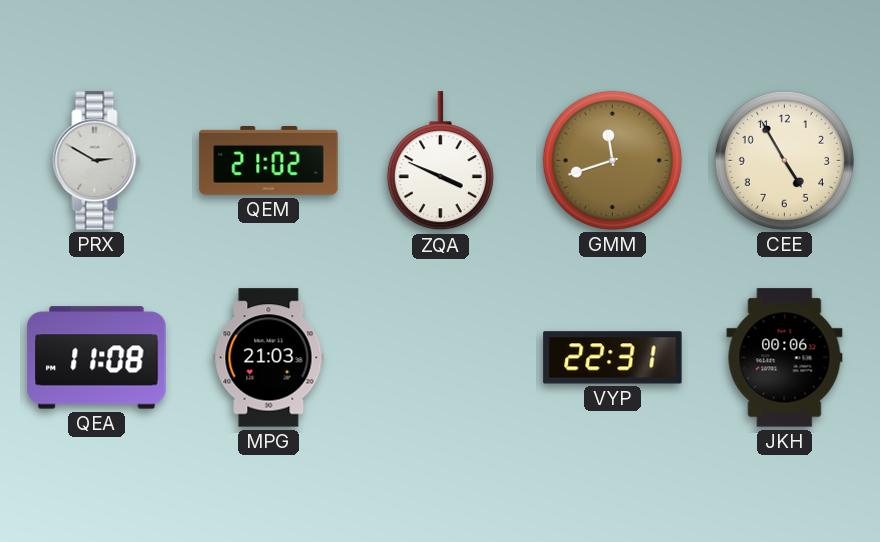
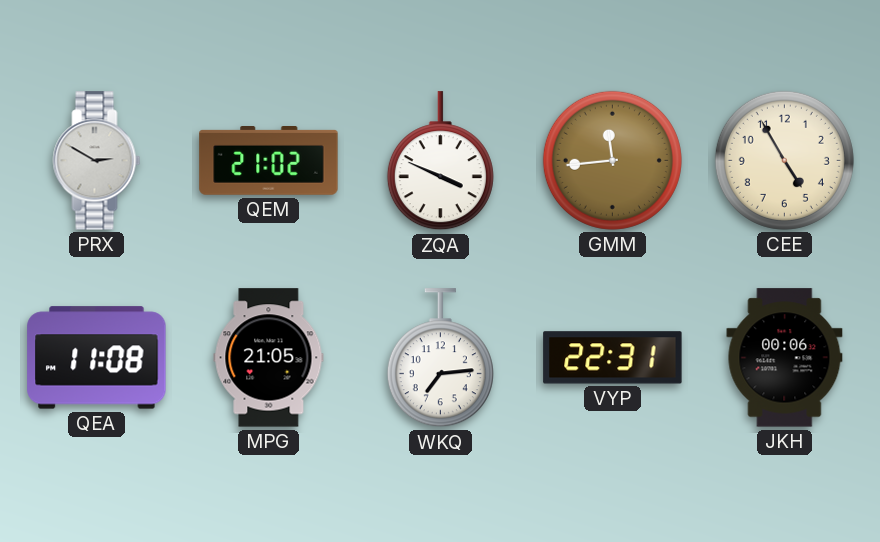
GMM: 11:42 -> 11:44
MPG: 21:03 -> 21:05
WKQ: none -> 7:14
